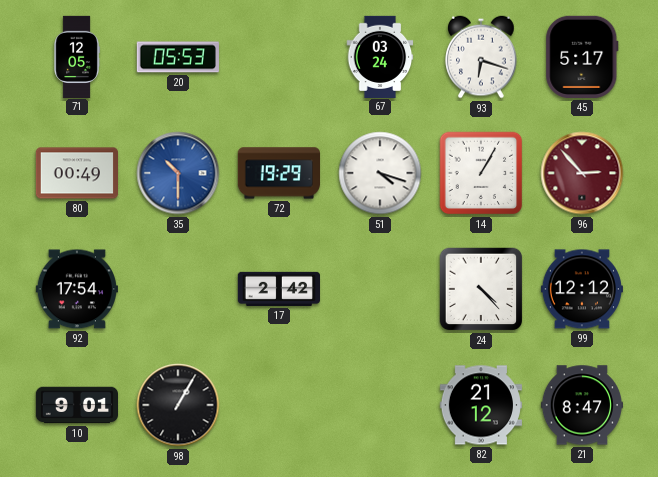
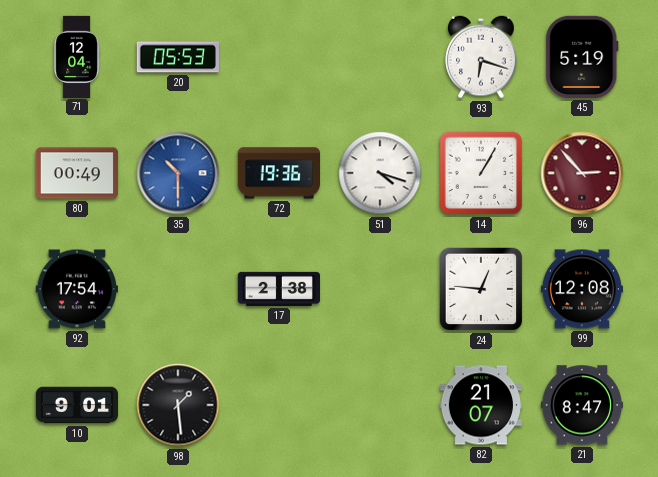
71: 12:05 -> 12:04
67: 03:24 -> none
45: 5:17 -> 5:19
72: 19:29 -> 19:36
17: 2:42 -> 2:38
24: 4:23 -> 12:46
99: 12:12 -> 12:08
98: 1:05 -> 1:29
82: 21:12 -> 21:07
